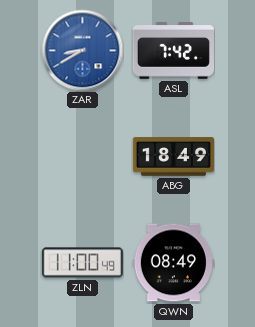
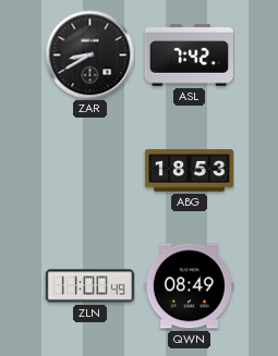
ZAR dial: blue -> black
ABG: 18:49 -> 18:53
